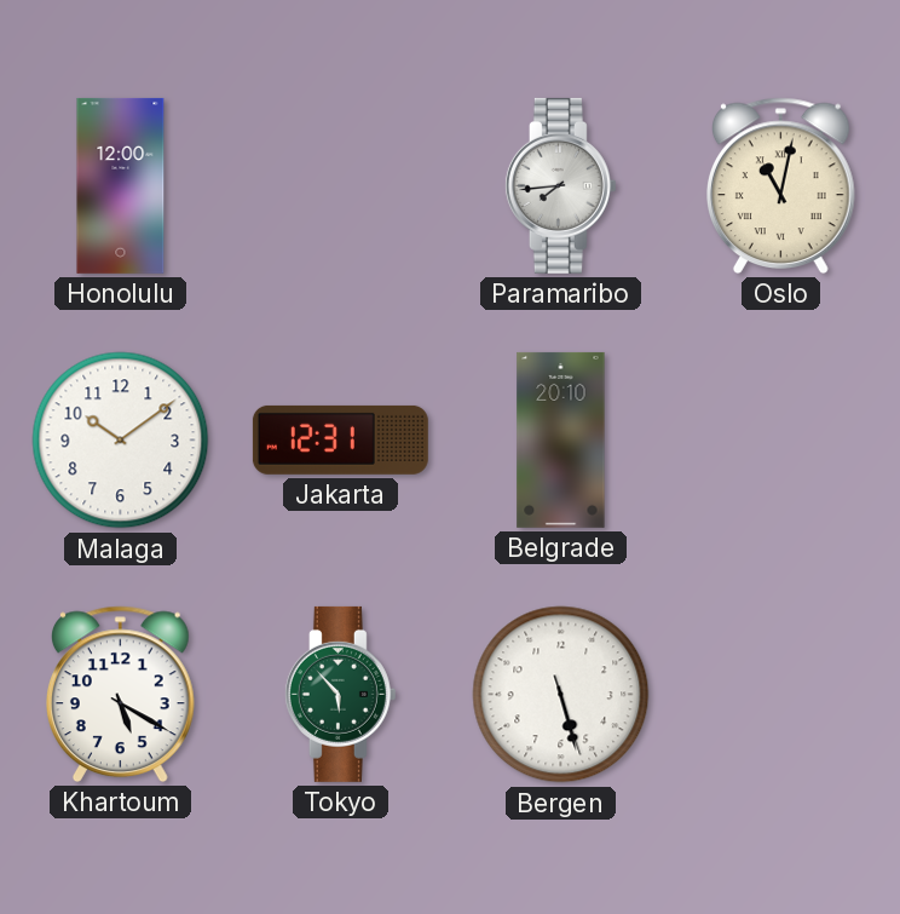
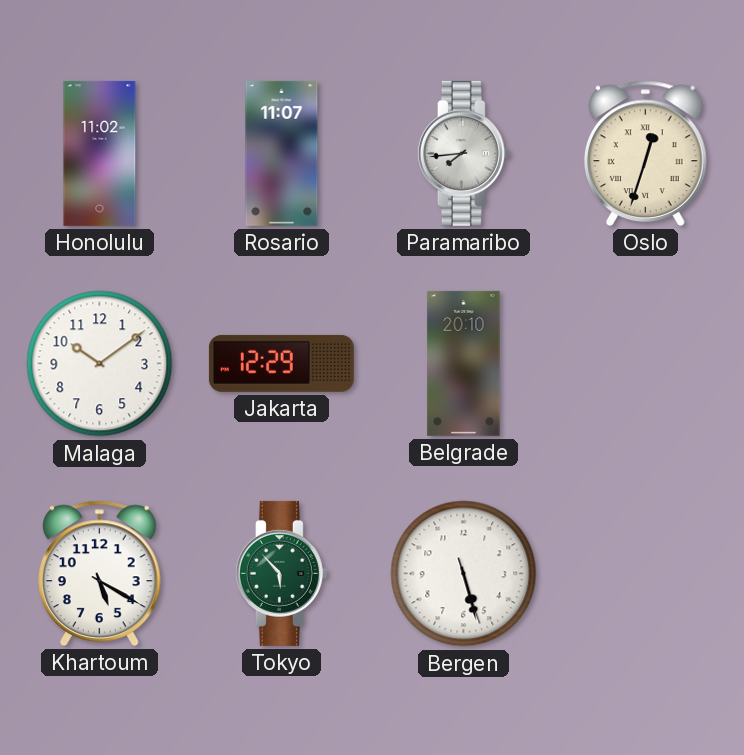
Honolulu: 12:00 -> 11:02
Rosario: none -> 11:07
Oslo: 11:02 -> 12:33
Jakarta: 12:31 -> 12:29
